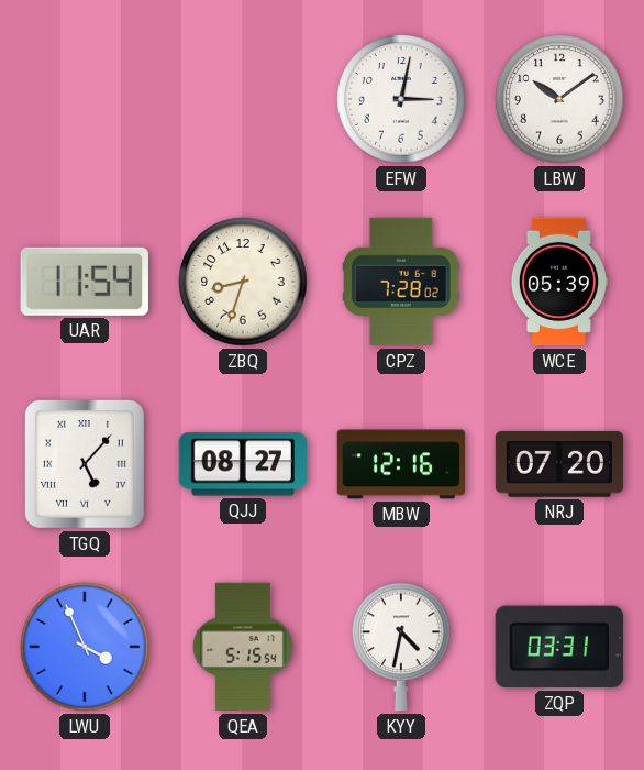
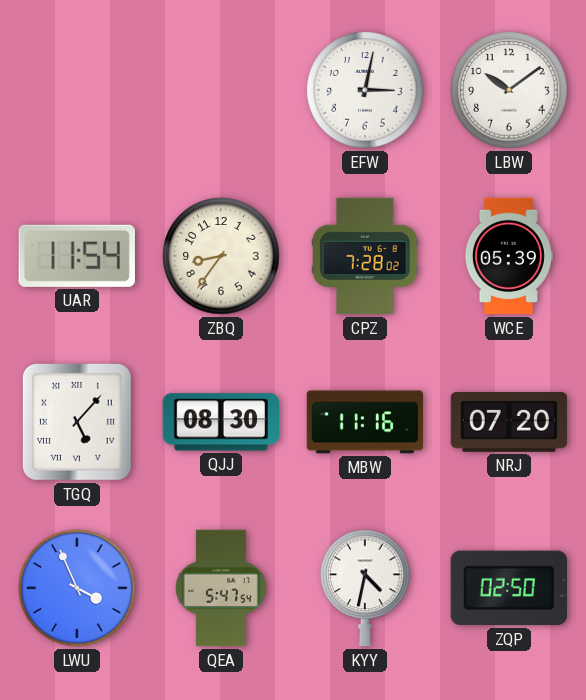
ZBQ: 8:33 -> 8:36
QJJ: 08:27 -> 08:30
MBW: 12:16 -> 11:16
QEA: 5:15 -> 5:47
ZQP: 03:31 -> 02:50
